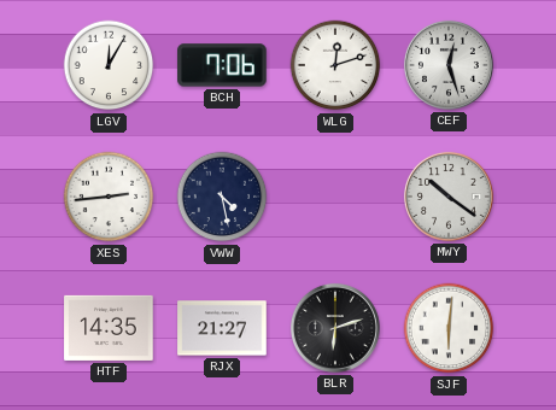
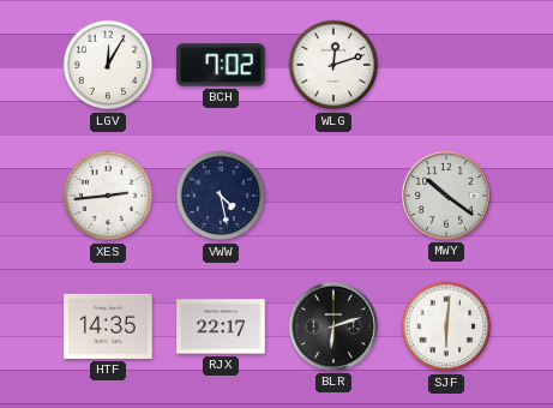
BCH: 7:06 -> 7:02
CEF: 12:27 -> none
RJX: 21:27 -> 22:17
